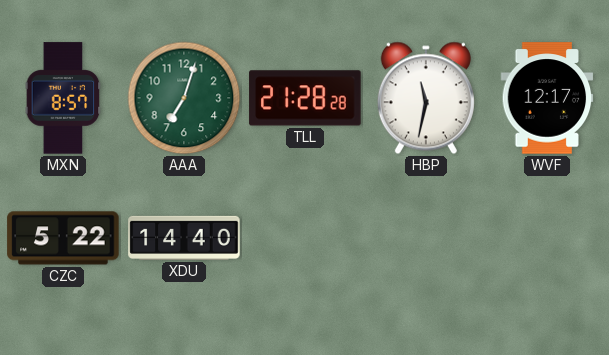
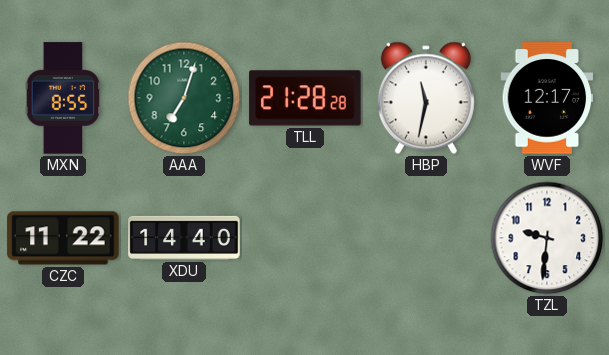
MXN: 8:57 -> 8:55
CZC: 5:22 -> 11:22
TZL: none -> 9:31
